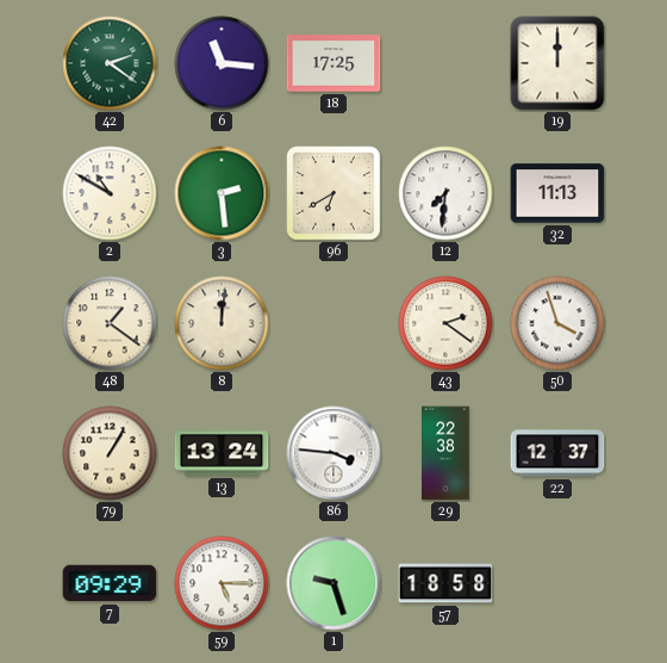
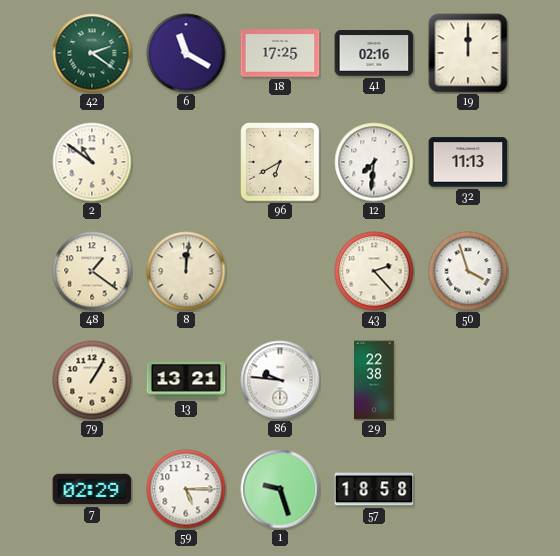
6: 11:16 -> 11:20
41: none -> 02:16
2: 10:50 -> 10:51
3: 2:29 -> none
43: 2:21 -> 2:23
13: 13:24 -> 13:21
86: 3:46 -> 9:46
22: 12:37 -> none
7: 09:29 -> 02:29
